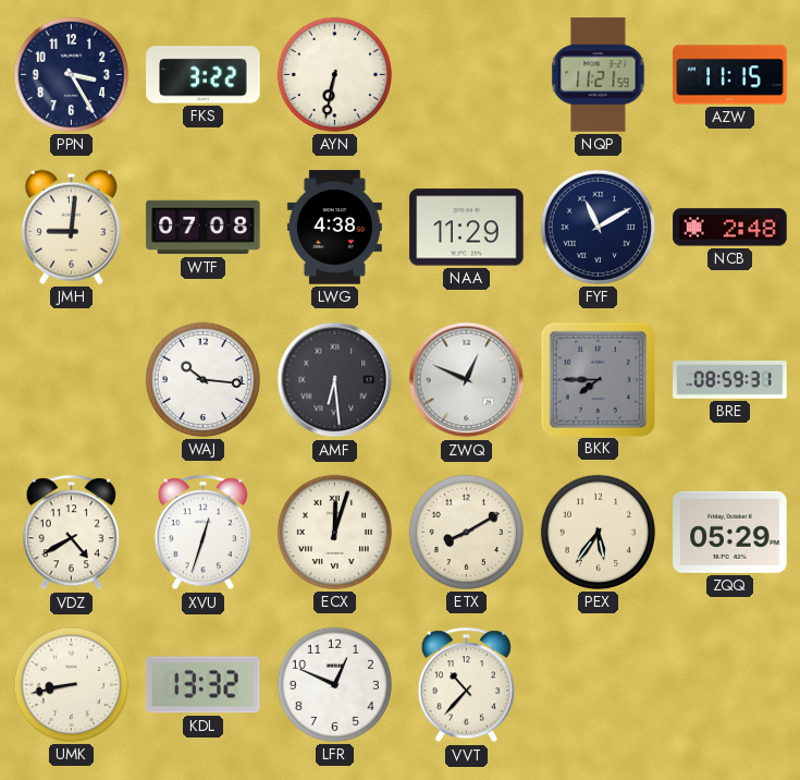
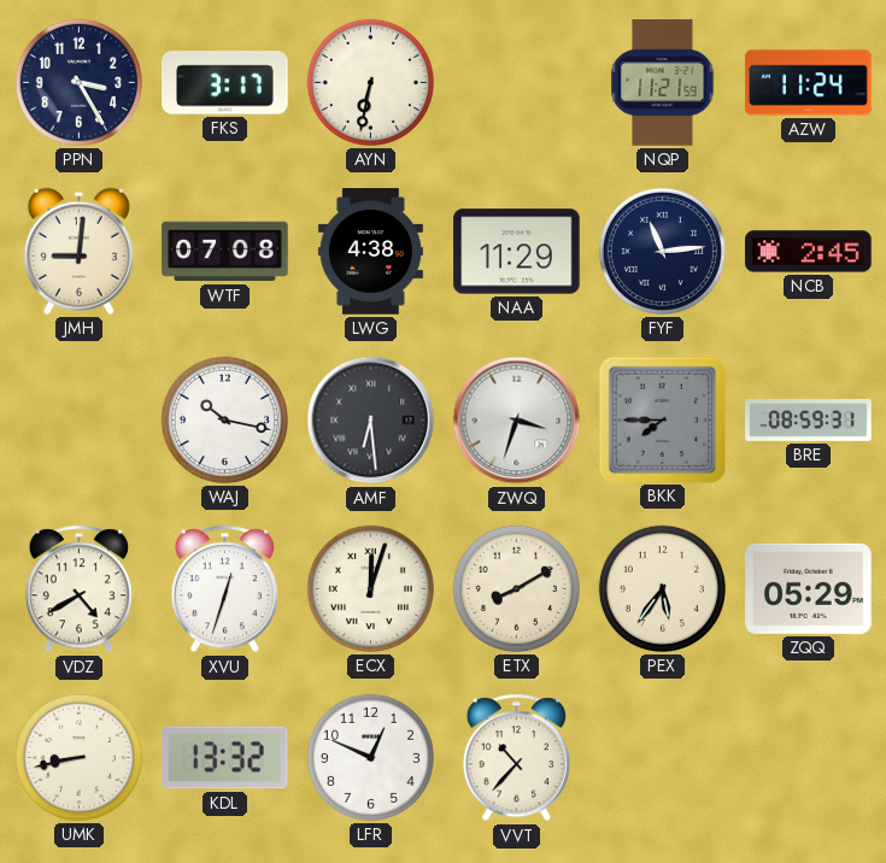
FKS: 3:22 -> 3:17
AZW: 11:15 -> 11:24
FYF: 11:10 -> 11:14
NCB: 2:48 -> 2:45
WAJ: 10:16 -> 10:17
ZWQ: 12:49 -> 3:33
